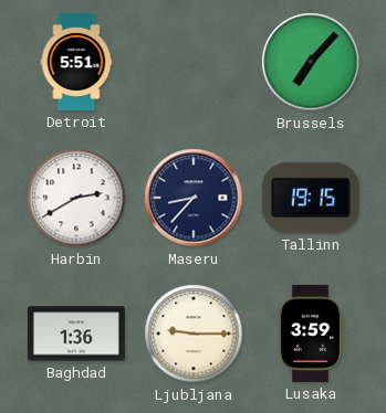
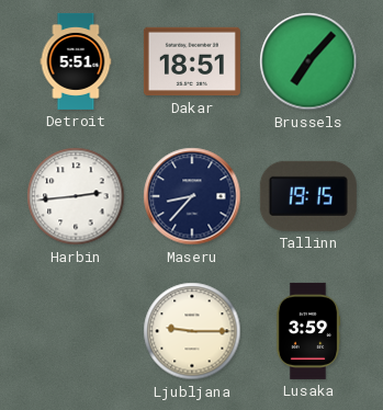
Dakar: none -> 18:51
Harbin: 2:40 -> 2:44
Baghdad: 1:36 -> none
